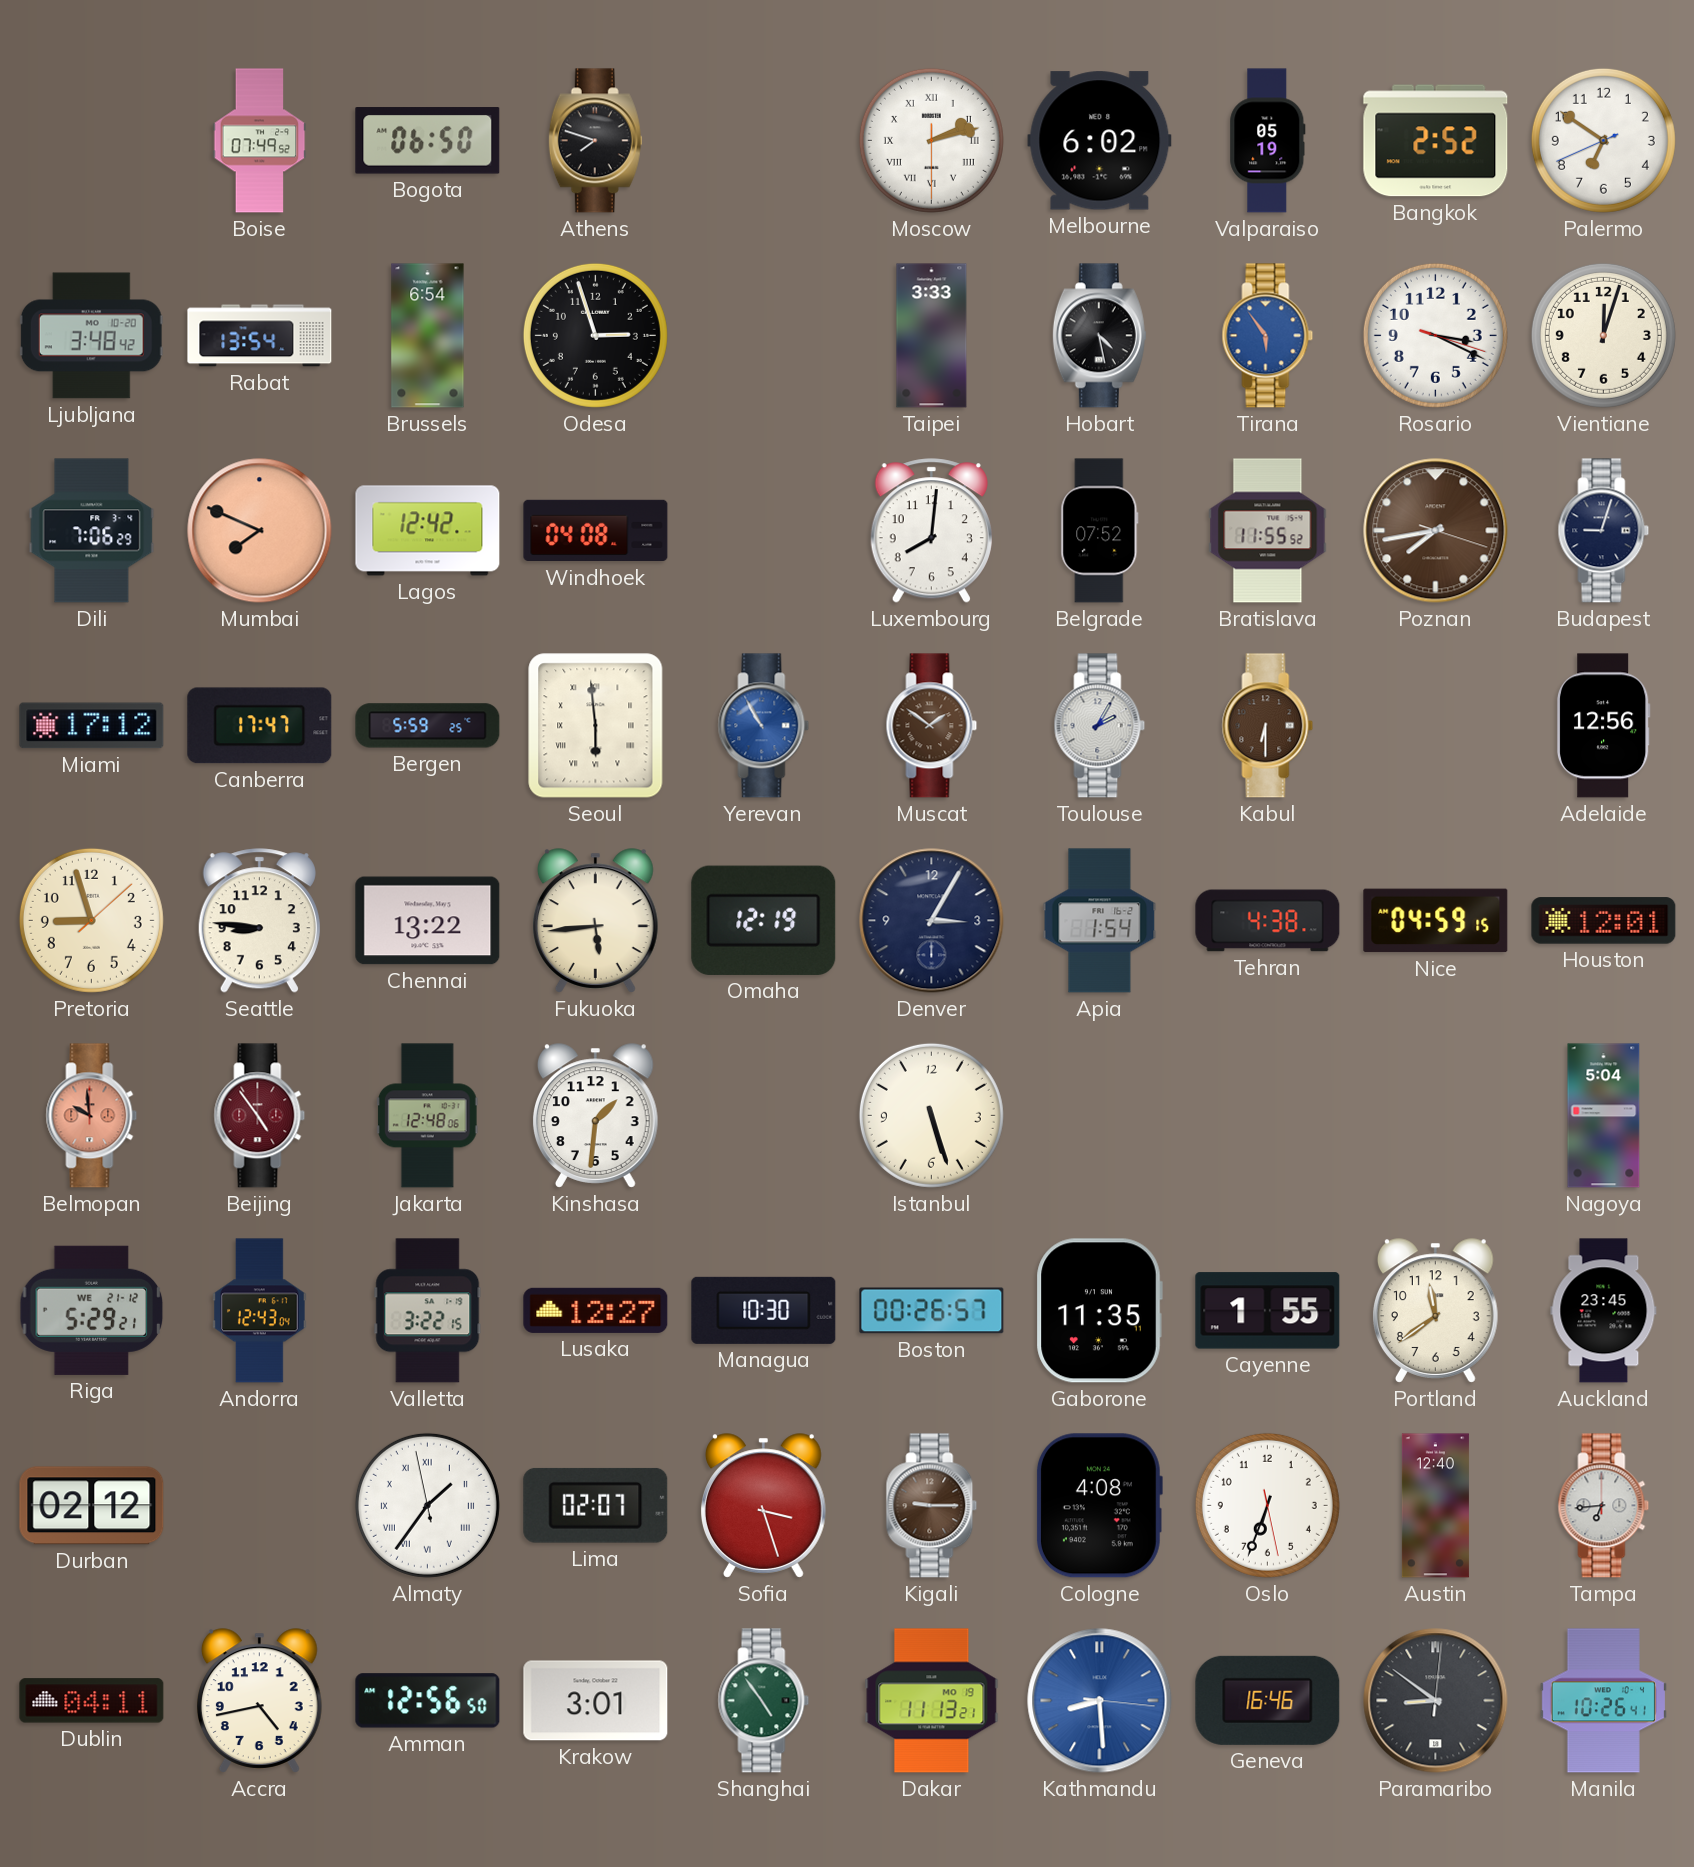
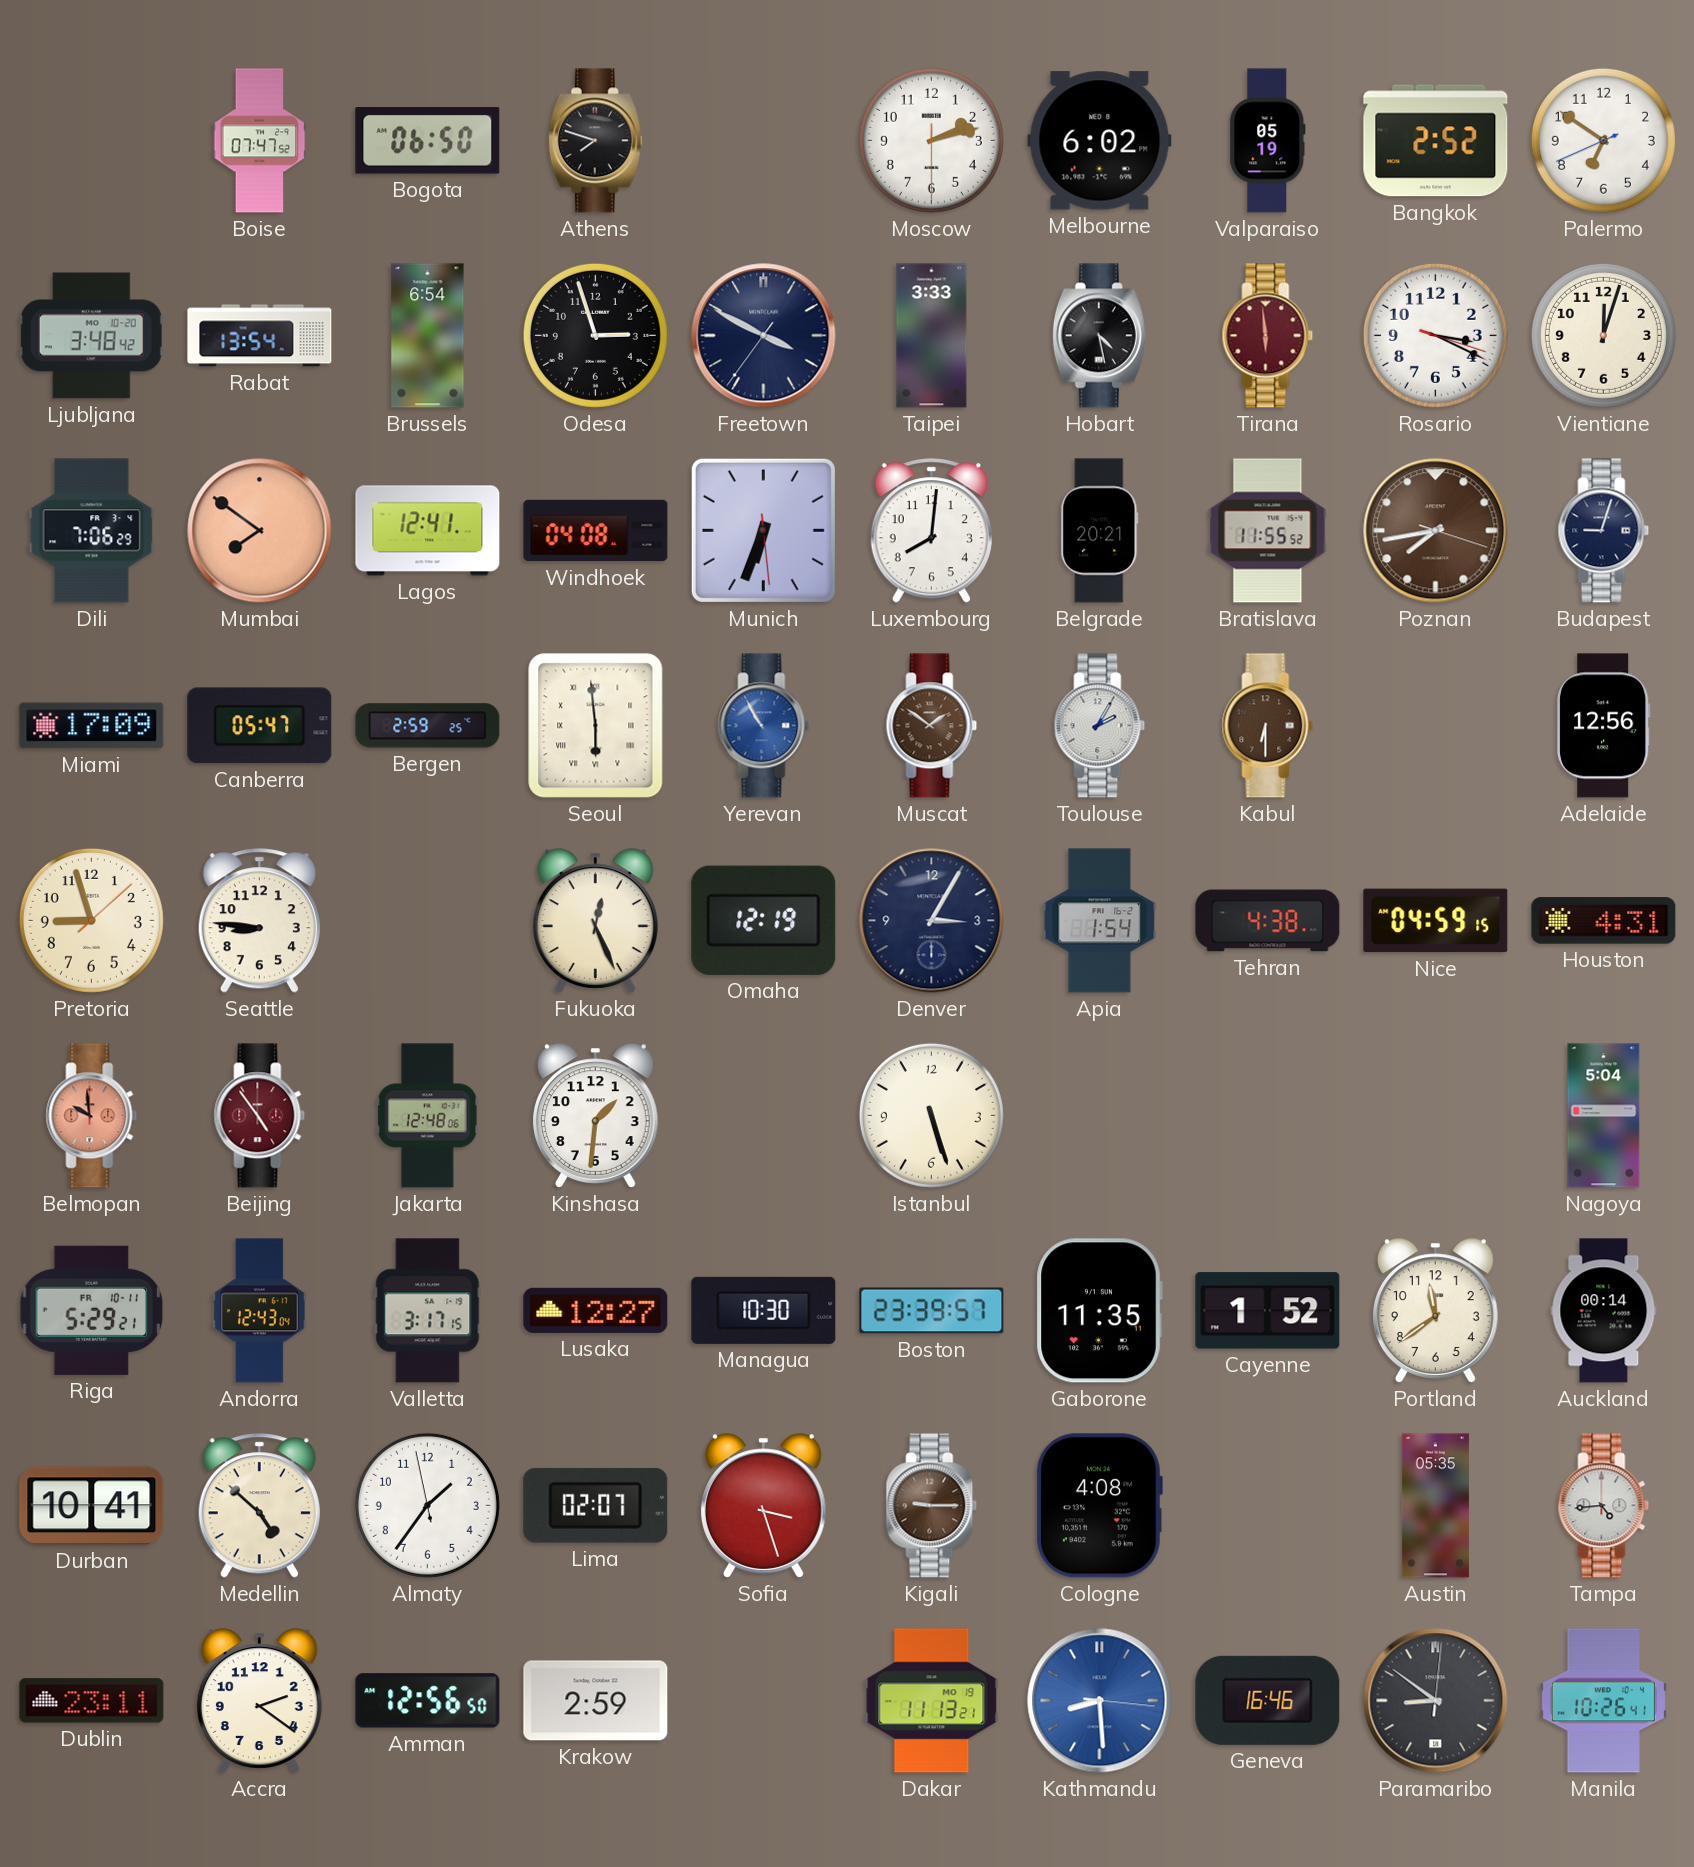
Boise: 07:49 -> 07:47
Moscow numerals: Roman -> Arabic
Freetown: none -> 3:49
Tirana: 5:54 -> 5:59
Tirana dial: blue -> burgundy
Mumbai: 7:49 -> 7:51
Lagos: 12:42 -> 12:41
Munich: none -> 6:33
Belgrade: 07:52 -> 20:21
Miami: 17:12 -> 17:09
Canberra: 17:47 -> 05:47
Bergen: 5:59 -> 2:59
Chennai: 13:22 -> none
Fukuoka: 5:44 -> 12:26
Houston: 12:01 -> 4:31
Riga date: WE 21-12 -> FR 10-11
Valletta: 3:22 -> 3:17
Boston: 00:26 -> 23:39
Cayenne: 1:55 -> 1:52
Auckland: 23:45 -> 00:14
Durban: 02:12 -> 10:41
Medellin: none -> 4:52
Almaty numerals: Roman -> Arabic
Oslo: 6:33 -> none
Austin: 12:40 -> 05:35
Tampa: 6:44 -> 4:44
Dublin: 04:11 -> 23:11
Accra: 4:43 -> 2:21
Krakow: 3:01 -> 2:59
Shanghai: 4:54 -> none
